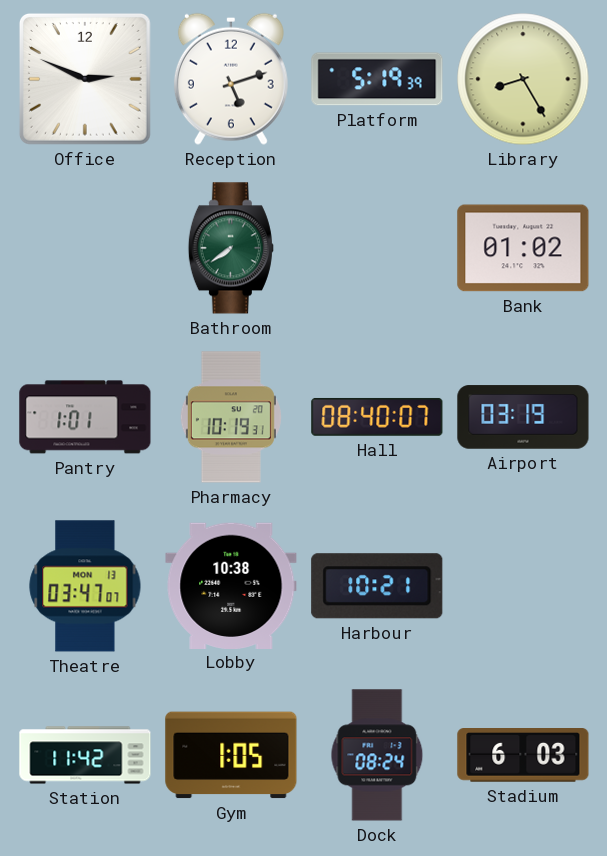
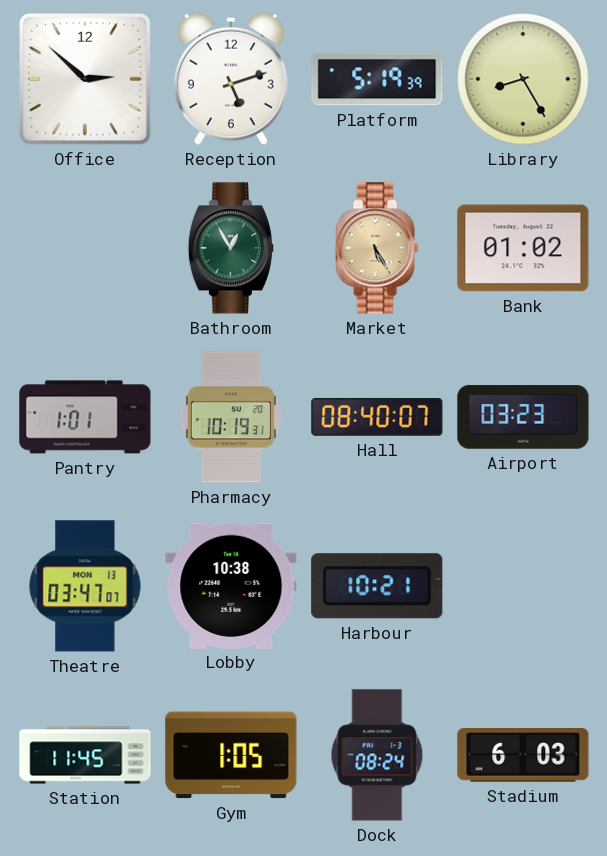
Office: 2:49 -> 2:52
Bathroom: 7:39 -> 12:55
Market: none -> 5:25
Airport: 03:19 -> 03:23
Station: 11:42 -> 11:45
